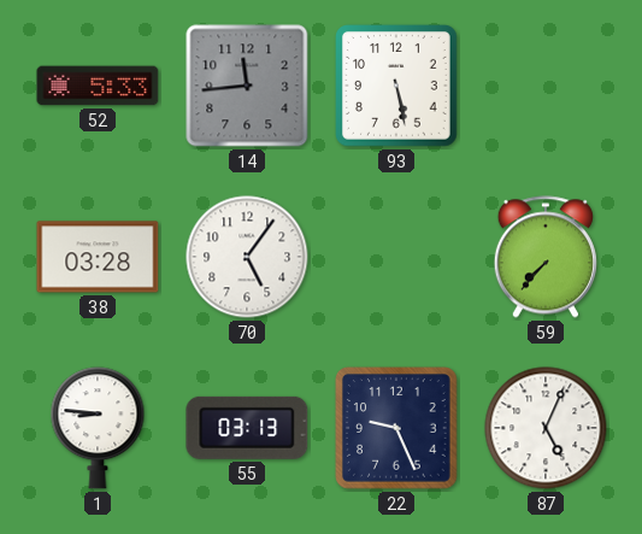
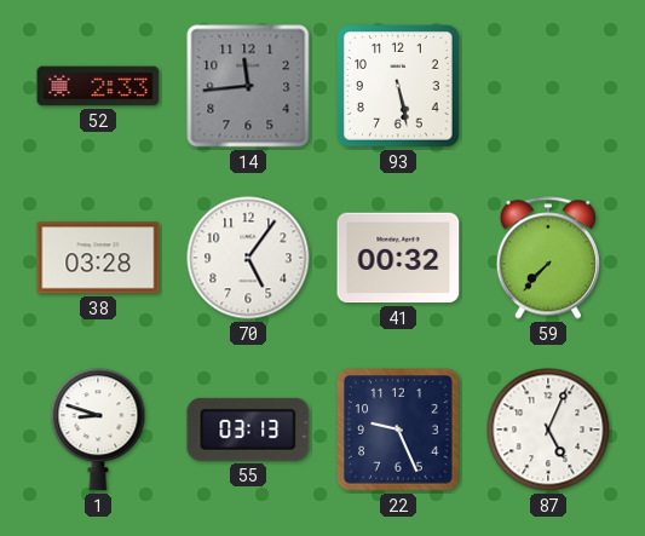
52: 5:33 -> 2:33
41: none -> 00:32
1: 8:46 -> 8:48
